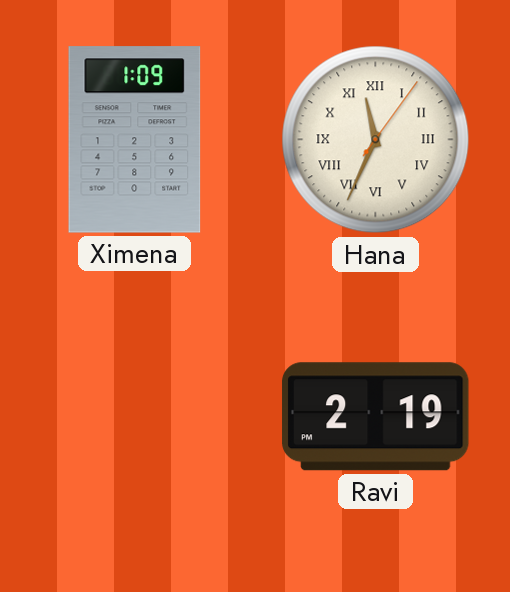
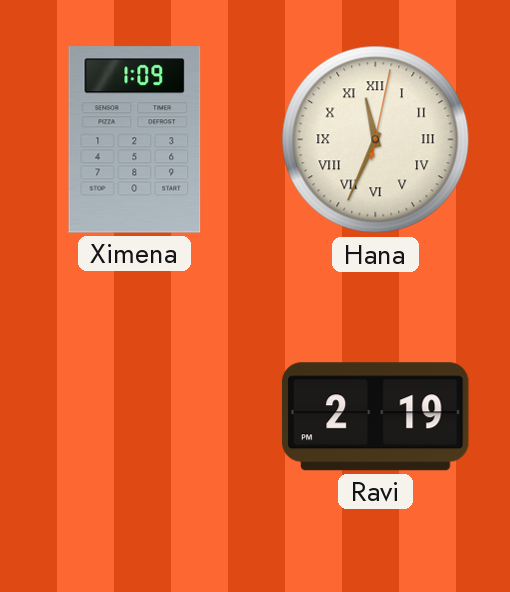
Hana: 11:34:06 -> 11:34:02
